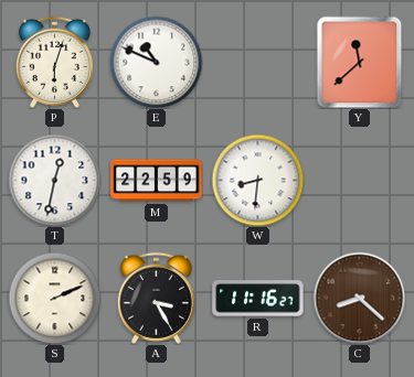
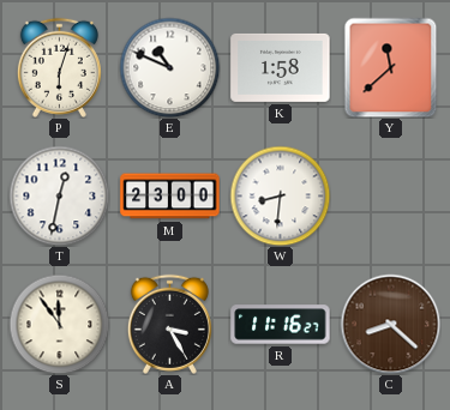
K: none -> 1:58
M: 22:59 -> 23:00
S: 2:11 -> 11:54
